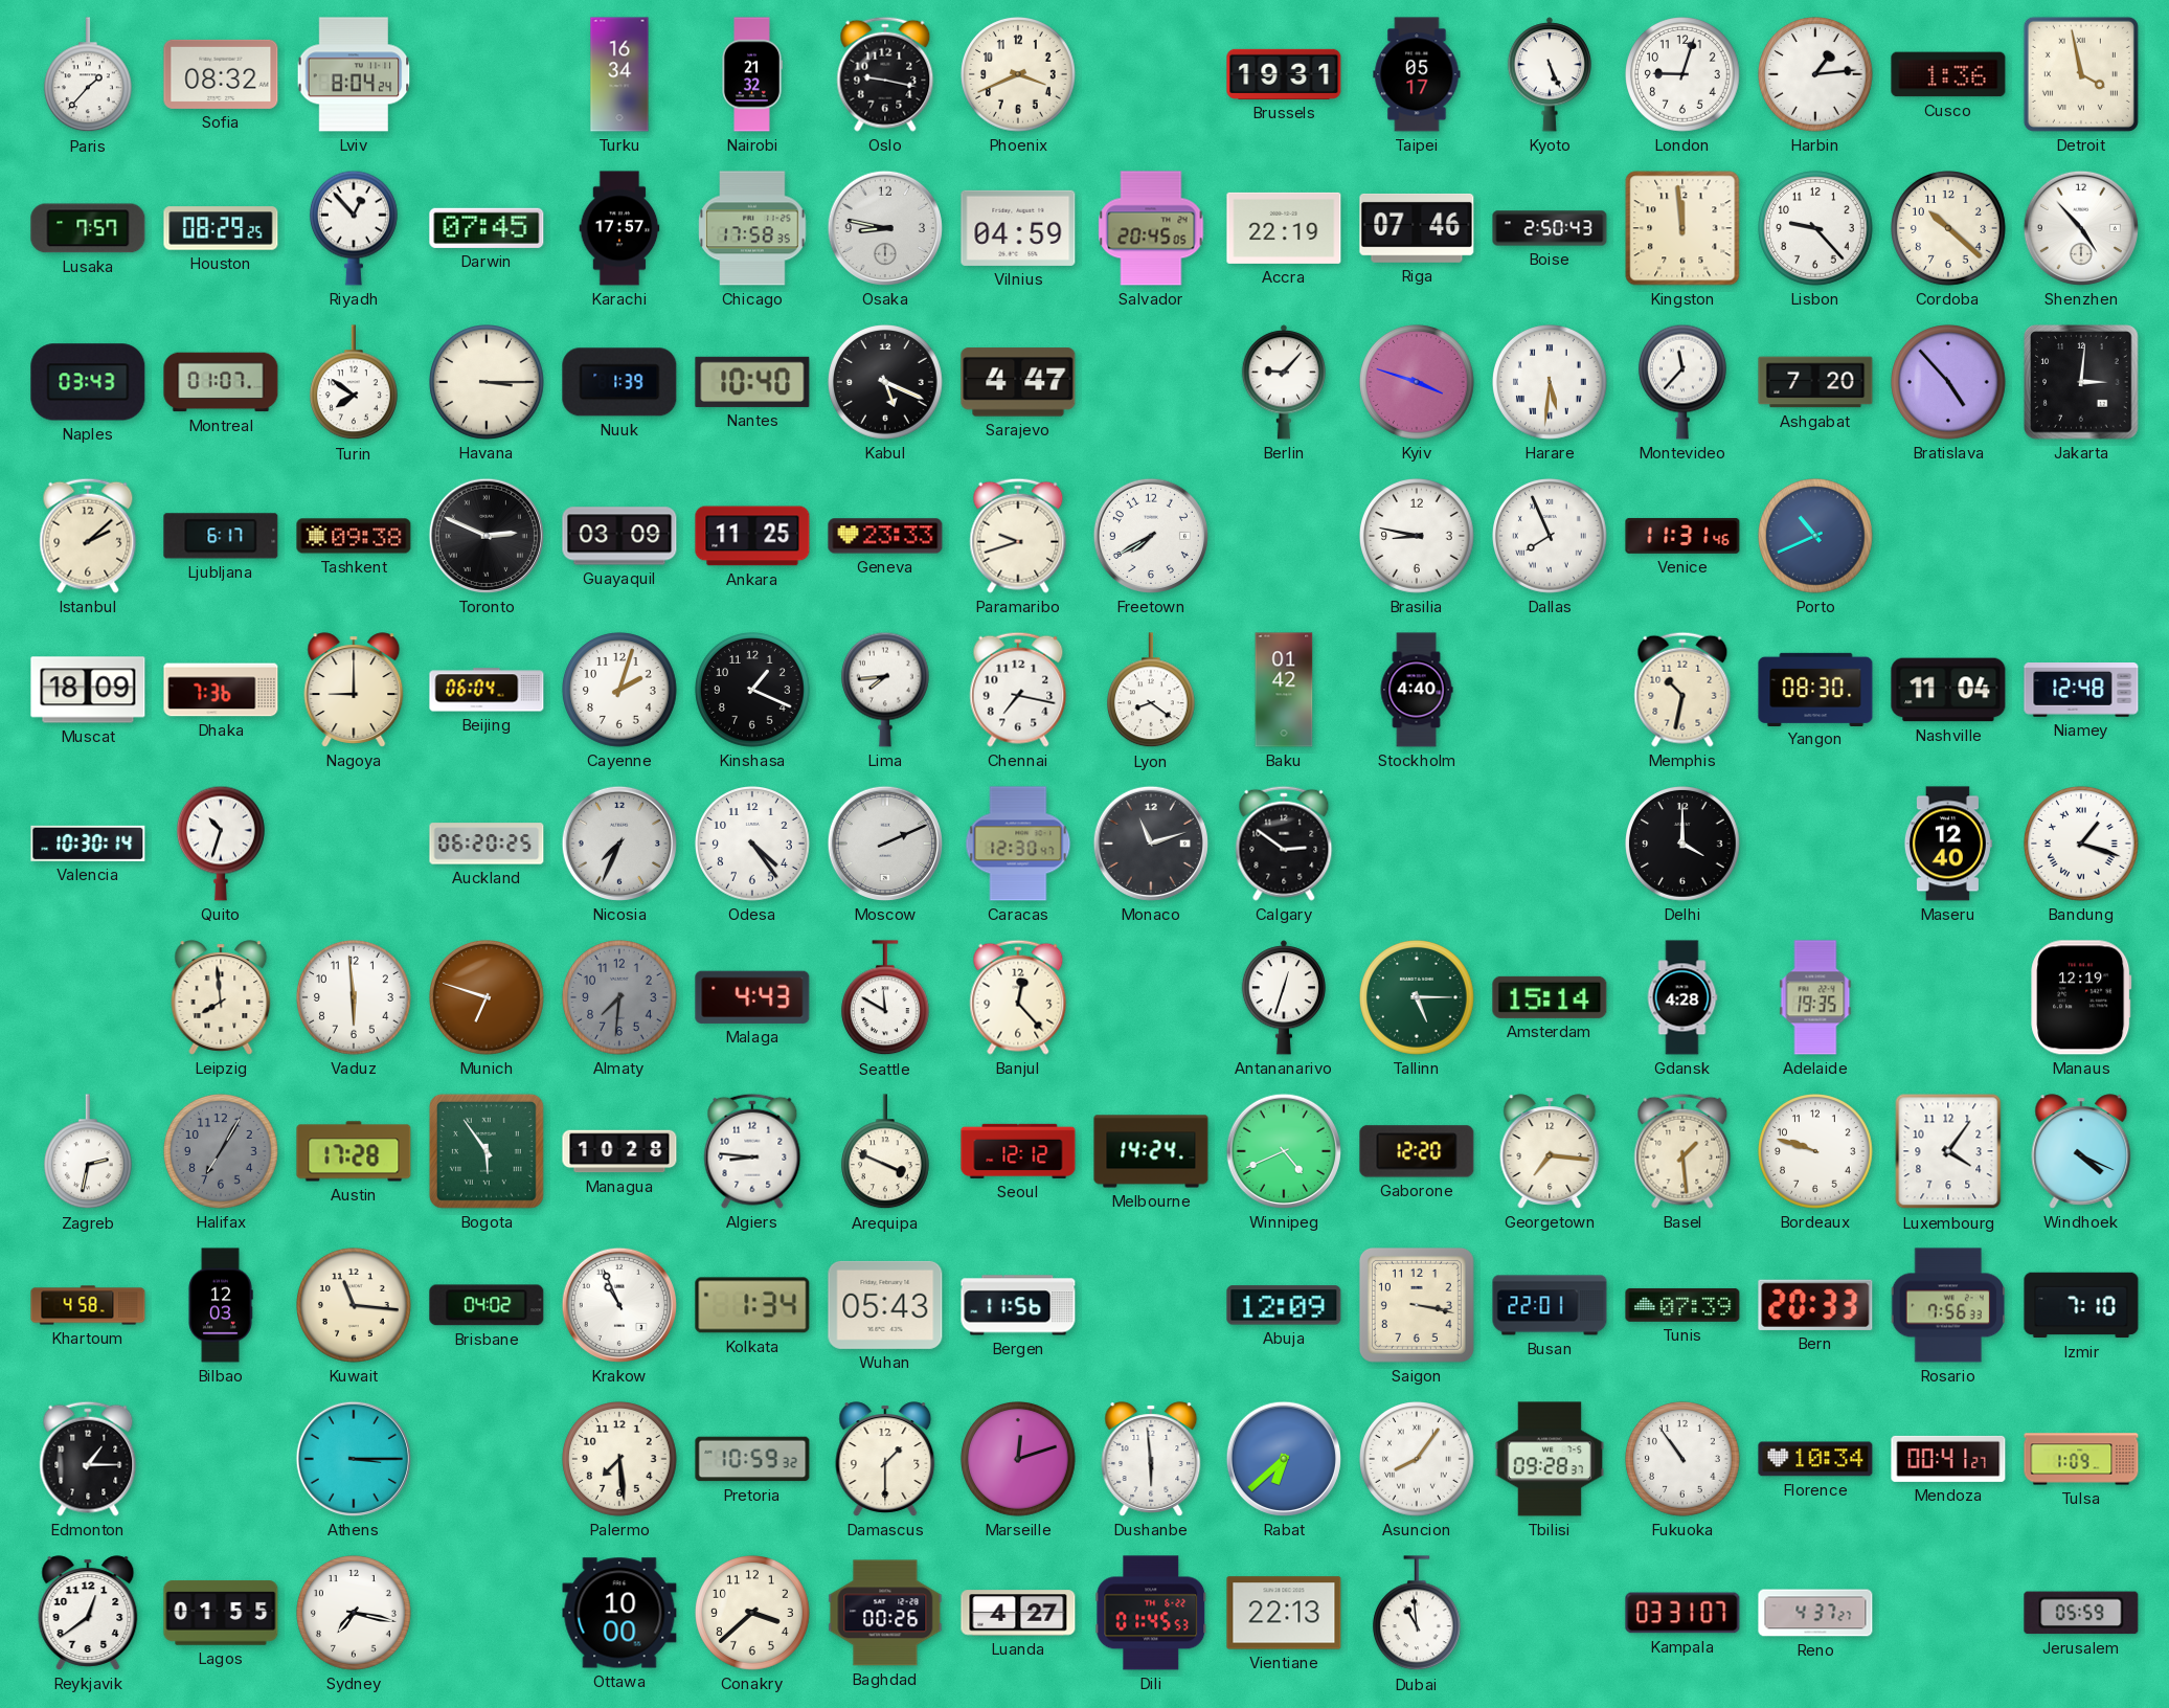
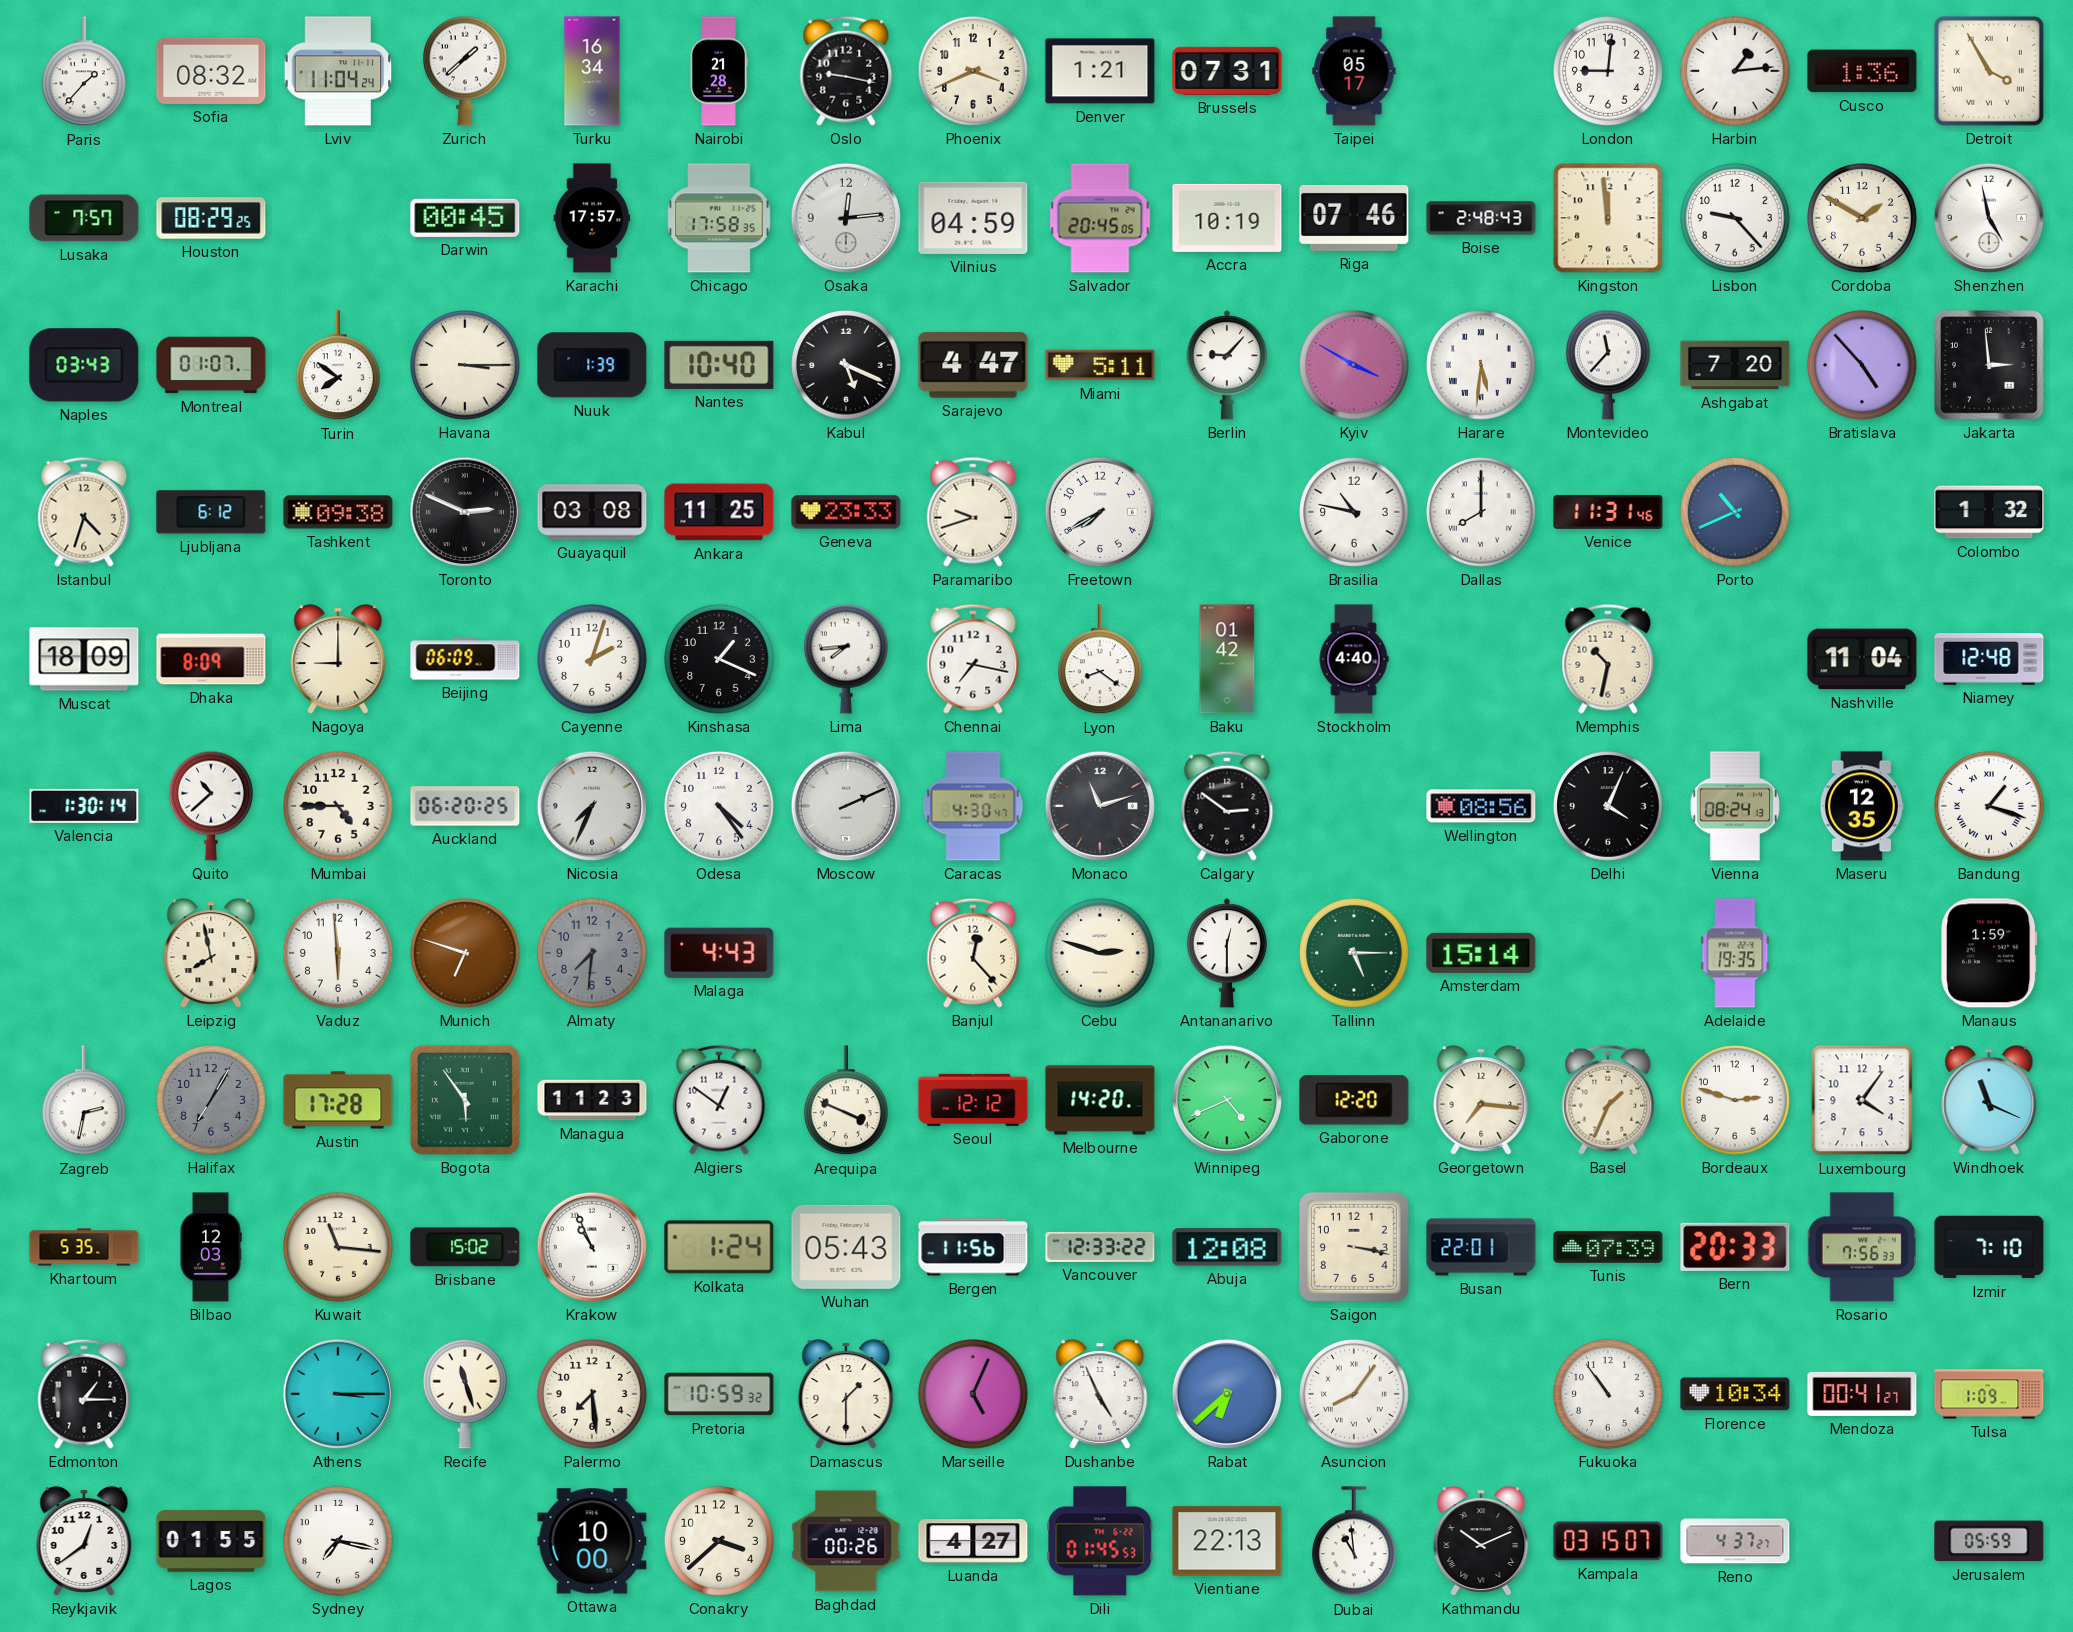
Lviv: 8:04 -> 11:04
Zurich: none -> 1:38
Nairobi: 21:32 -> 21:28
Denver: none -> 1:21
Brussels: 19:31 -> 07:31
Kyoto: 5:26 -> none
London: 9:03 -> 9:01
Detroit: 3:58 -> 3:55
Riyadh: 12:53 -> none
Darwin: 07:45 -> 00:45
Osaka: 8:47 -> 12:14
Accra: 22:19 -> 10:19
Boise: 2:50 -> 2:48
Cordoba: 10:22 -> 1:50
Shenzhen: 4:53 -> 4:58
Miami: none -> 5:11
Kyiv: 3:48 -> 3:50
Jakarta: 3:01 -> 2:59
Istanbul: 2:08 -> 4:33
Ljubljana: 6:17 -> 6:12
Guayaquil: 03:09 -> 03:08
Brasilia: 8:47 -> 10:47
Dallas: 7:56 -> 8:00
Colombo: none -> 1:32
Dhaka: 7:36 -> 8:09
Beijing: 06:04 -> 06:09
Yangon: 08:30 -> none
Valencia: 10:30 -> 1:30
Quito: 10:33 -> 10:38
Mumbai: none -> 4:45
Caracas: 12:30 -> 4:30
Wellington: none -> 08:56
Delhi: 4:00 -> 4:04
Vienna: none -> 08:24
Maseru: 12:40 -> 12:35
Leipzig: 7:59 -> 7:58
Seattle: 11:50 -> none
Cebu: none -> 2:48
Antananarivo: 12:33 -> 12:30
Gdansk: 4:28 -> none
Manaus: 12:19 -> 1:59
Managua: 10:28 -> 11:23
Algiers: 8:46 -> 12:51
Melbourne: 14:24 -> 14:20
Basel: 1:29 -> 1:34
Bordeaux: 9:48 -> 2:48
Windhoek: 4:19 -> 11:19
Khartoum: 4:58 -> 5:35
Brisbane: 04:02 -> 15:02
Kolkata: 1:34 -> 1:24
Vancouver: none -> 12:33
Abuja: 12:09 -> 12:08
Recife: none -> 11:27
Marseille: 12:12 -> 5:04
Dushanbe: 5:59 -> 4:56
Tbilisi: 09:28 -> none
Kathmandu: none -> 10:11
Kampala: 03:31 -> 03:15
